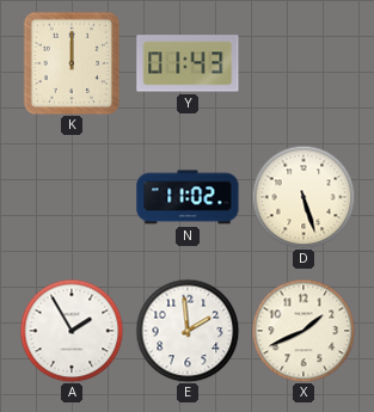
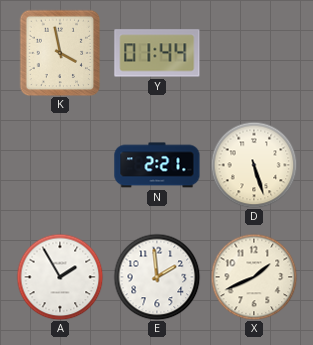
K: 12:00 -> 3:58
Y: 01:43 -> 01:44
N: 11:02 -> 2:21
